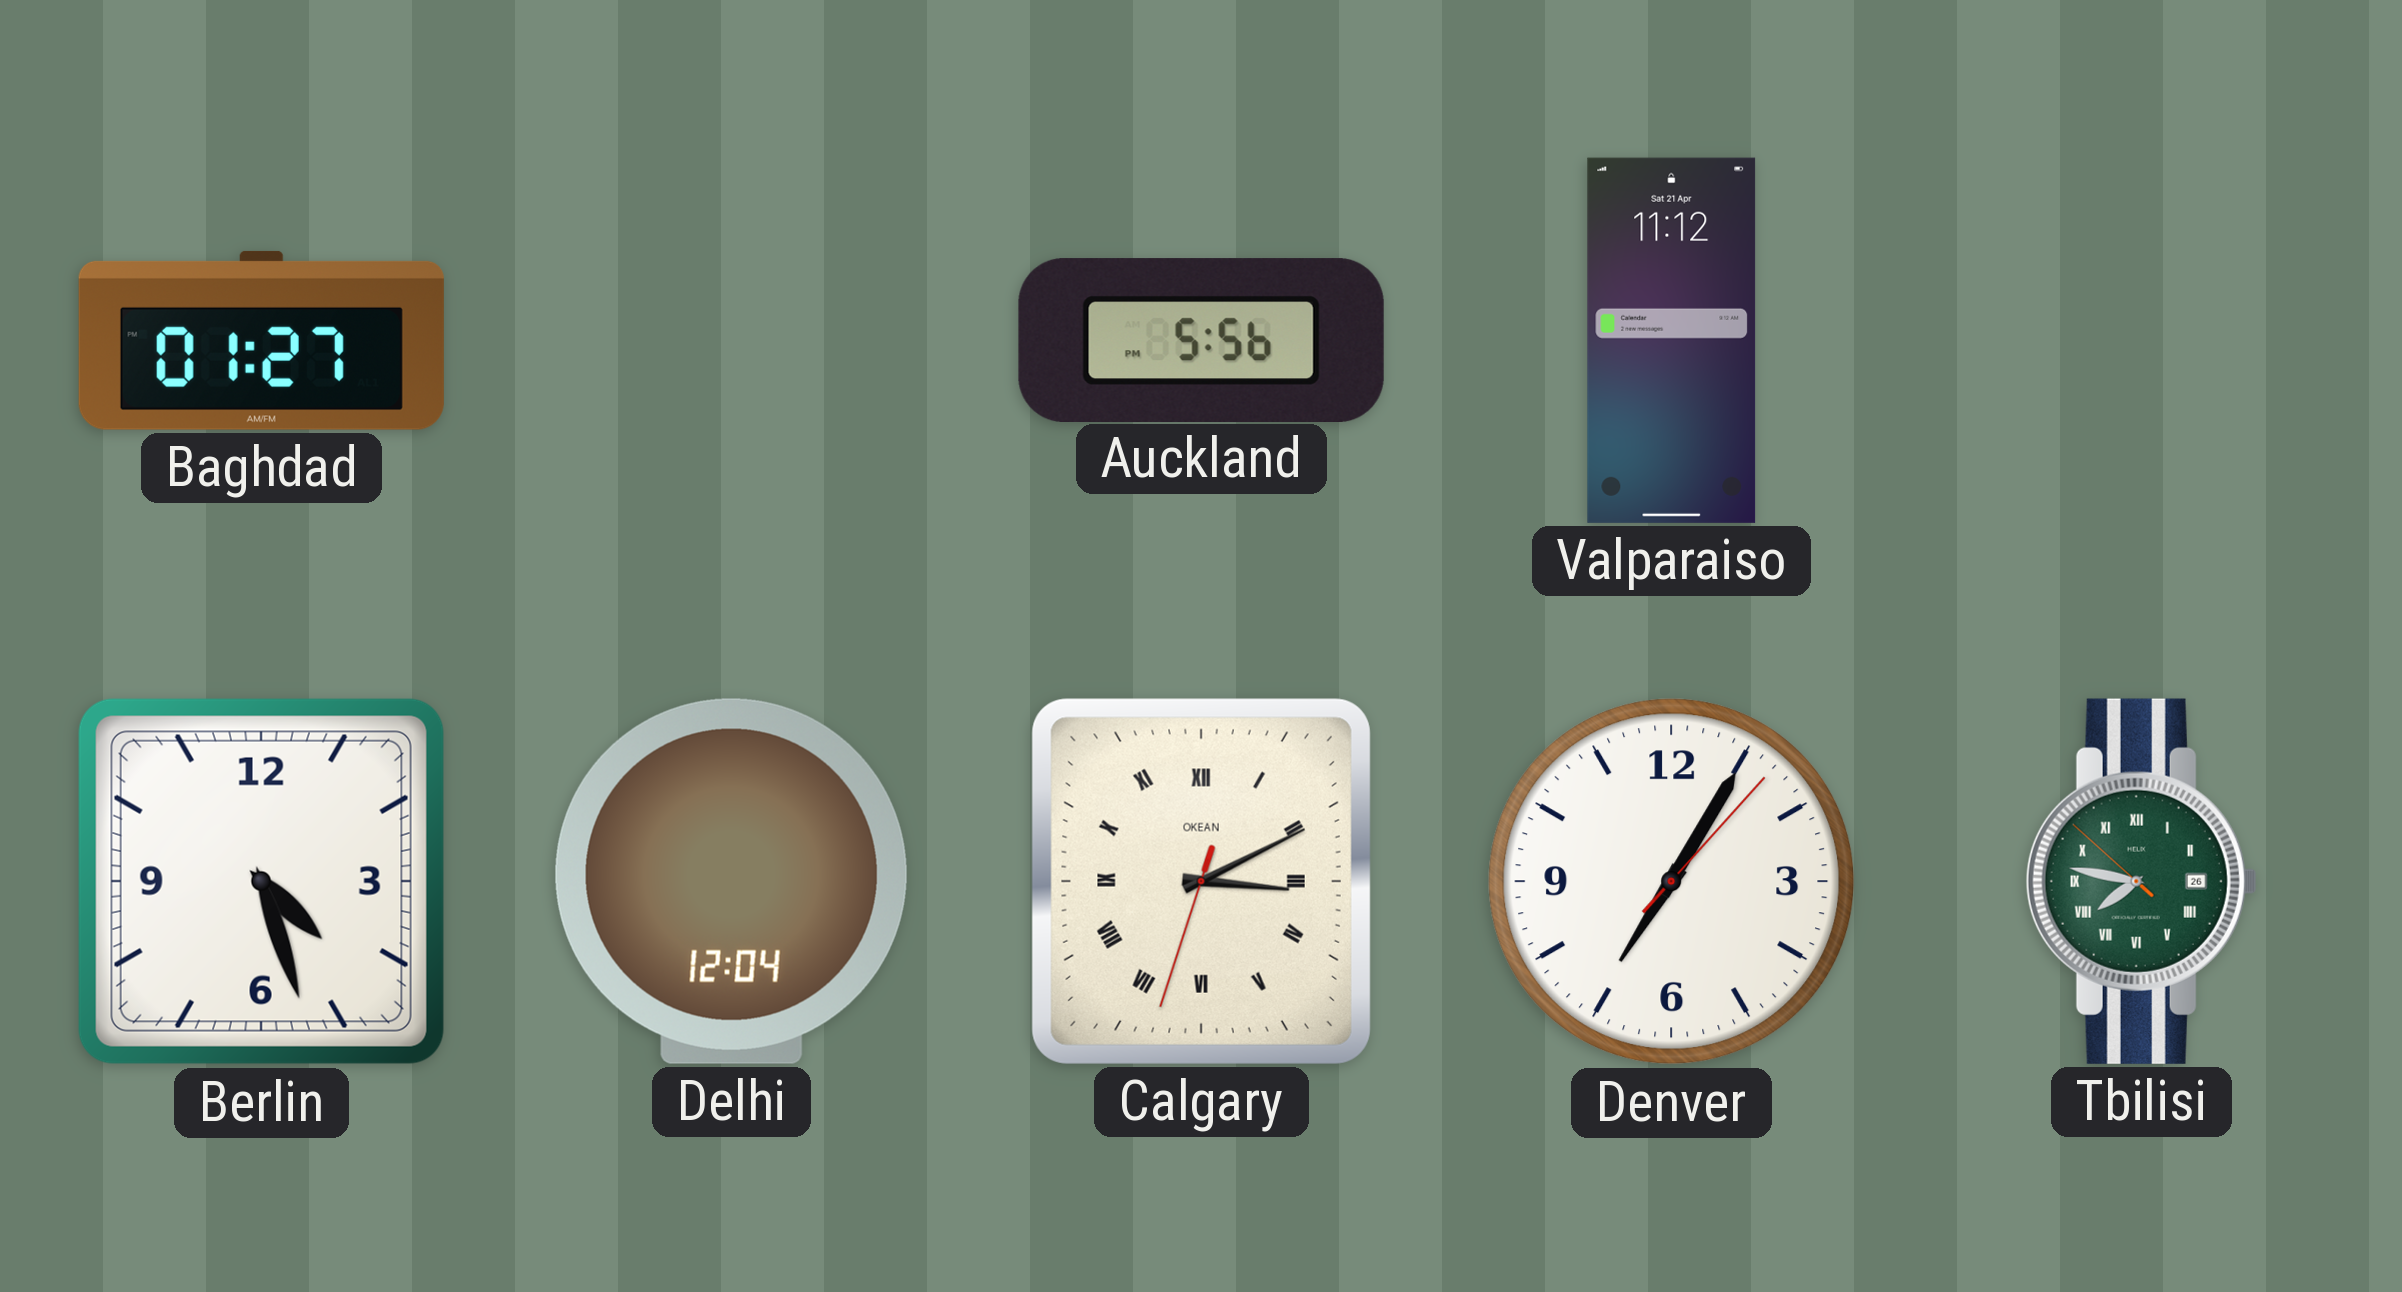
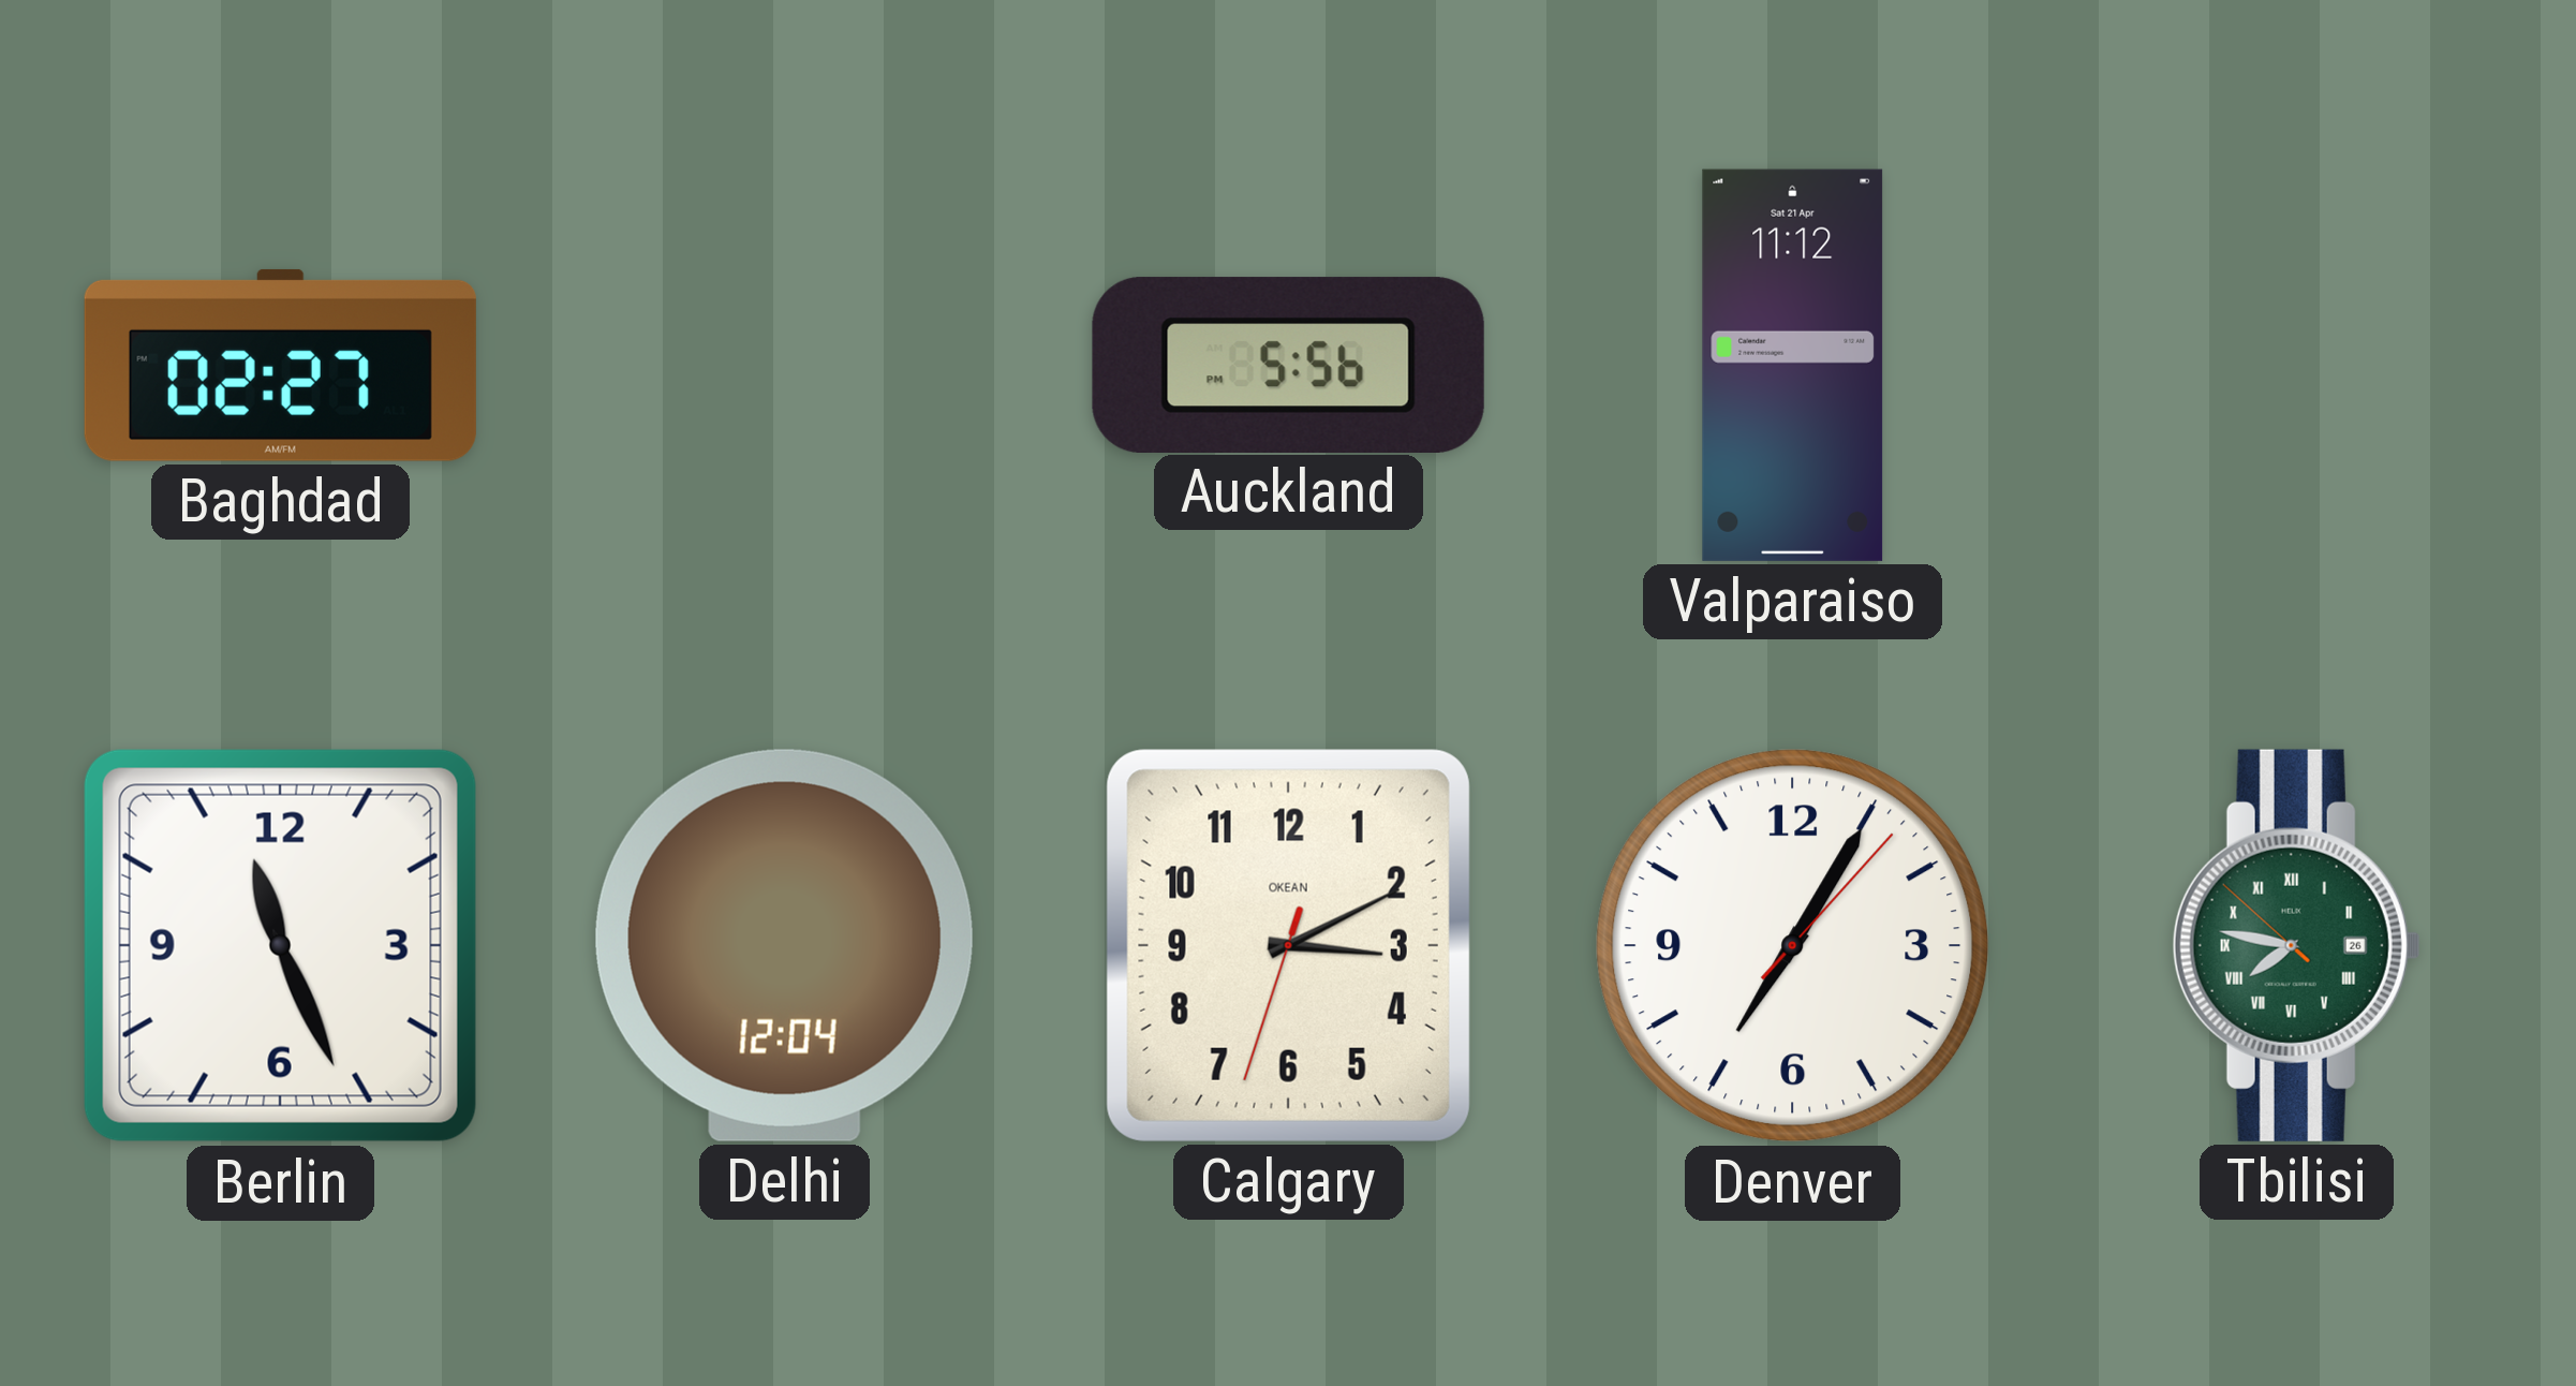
Baghdad: 01:27 -> 02:27
Berlin: 4:27 -> 11:26
Calgary numerals: Roman -> Arabic
